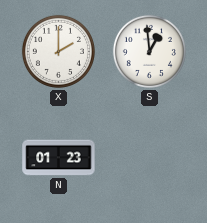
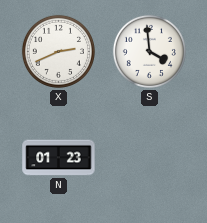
X: 2:00 -> 2:41
S: 12:59 -> 3:59
